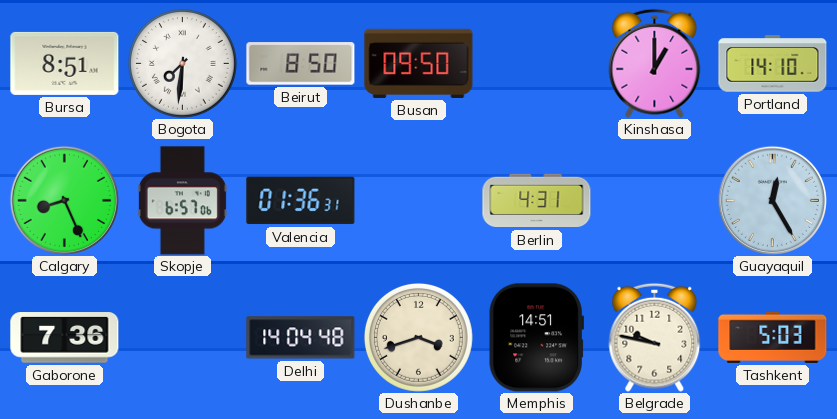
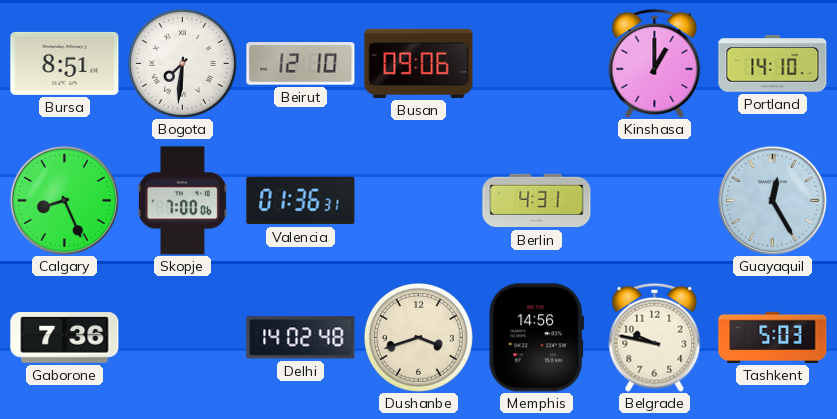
Beirut: 8:50 -> 12:10
Busan: 09:50 -> 09:06
Skopje: 6:57 -> 7:00
Delhi: 14:04 -> 14:02
Memphis: 14:51 -> 14:56
